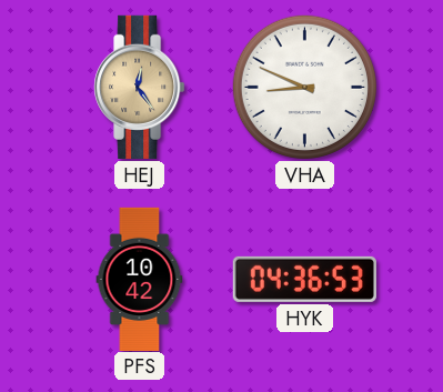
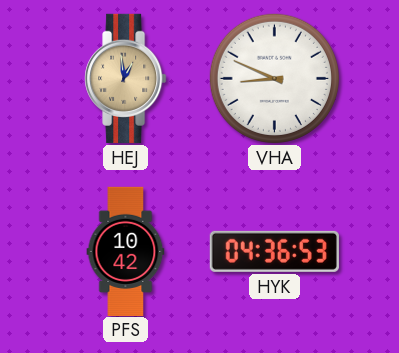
HEJ: 12:24 -> 12:59
